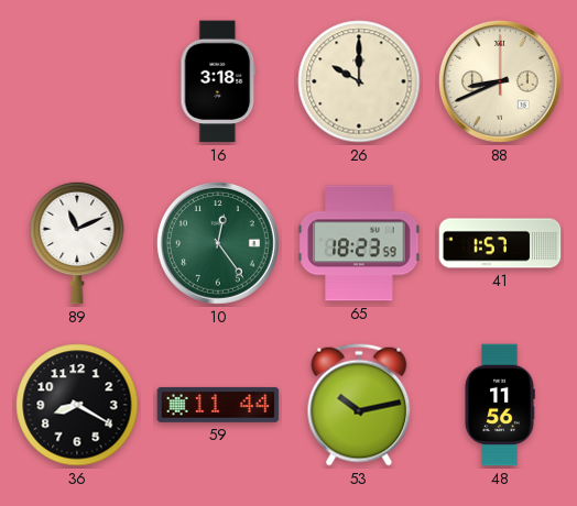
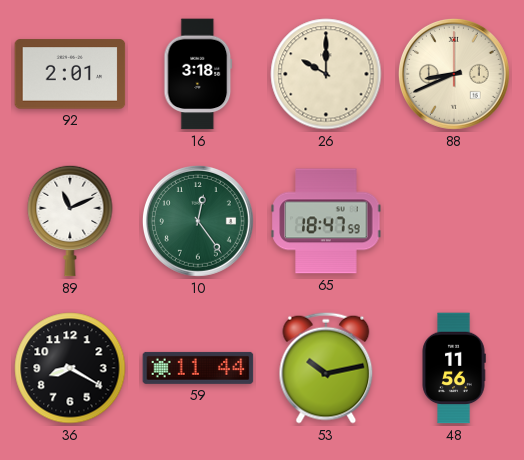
92: none -> 2:01
65: 18:23 -> 18:47
41: 1:57 -> none
